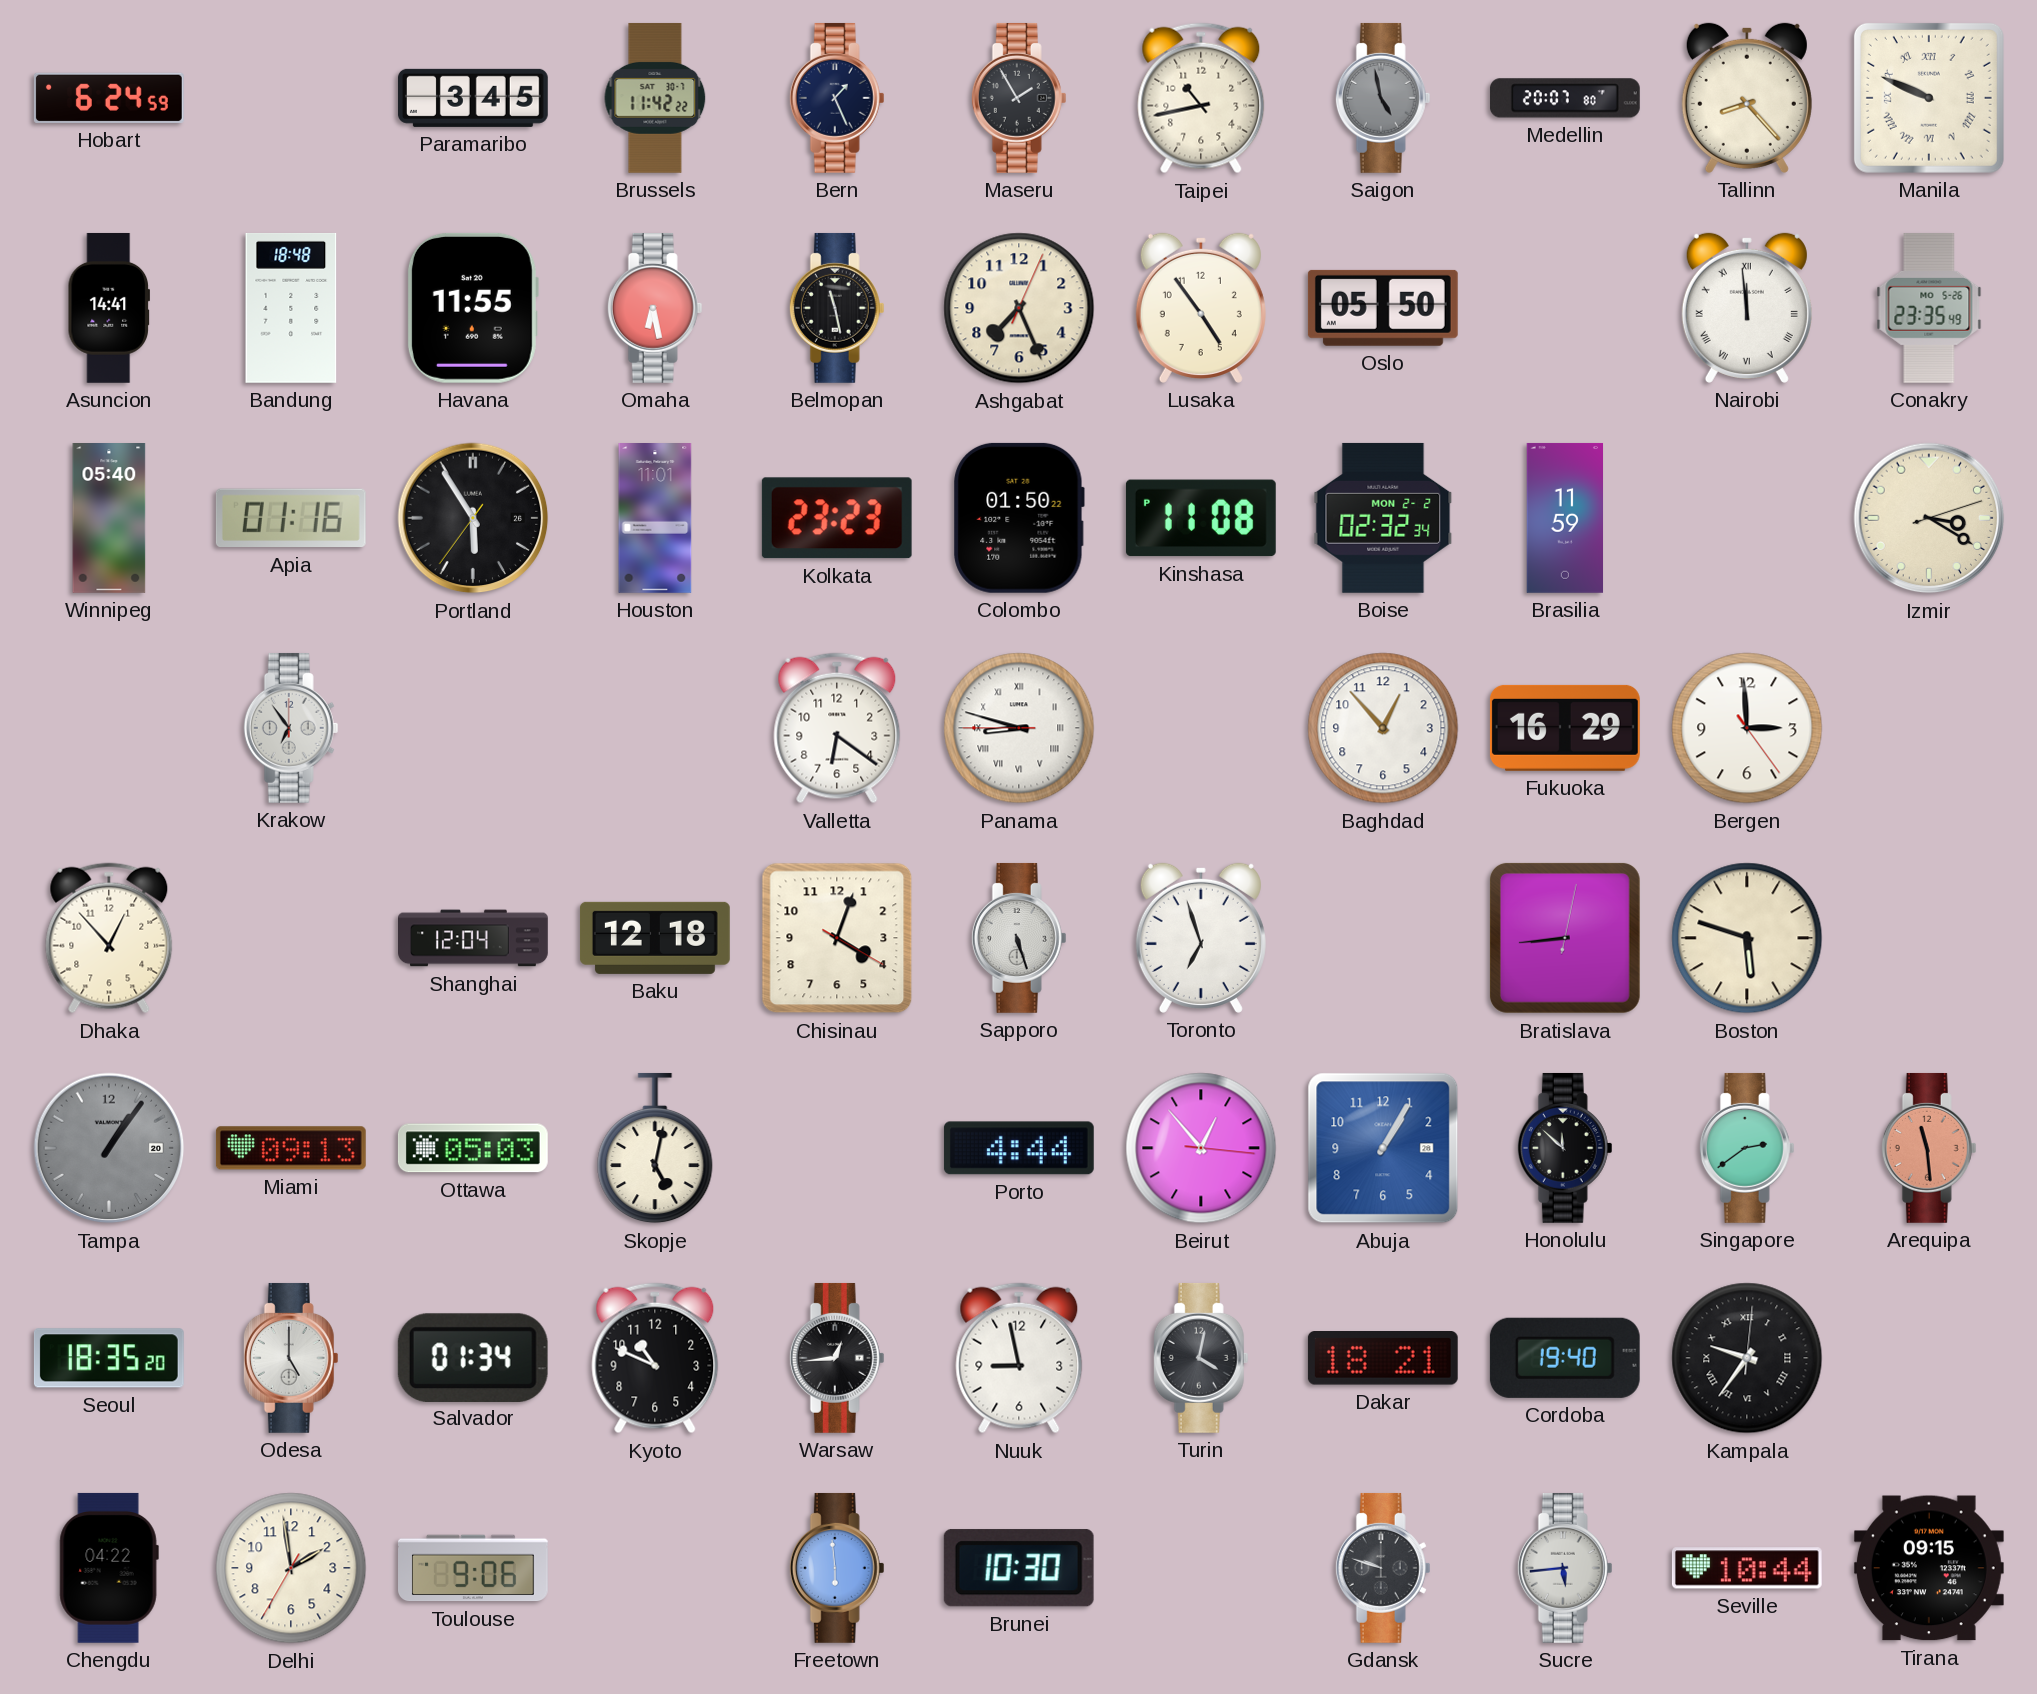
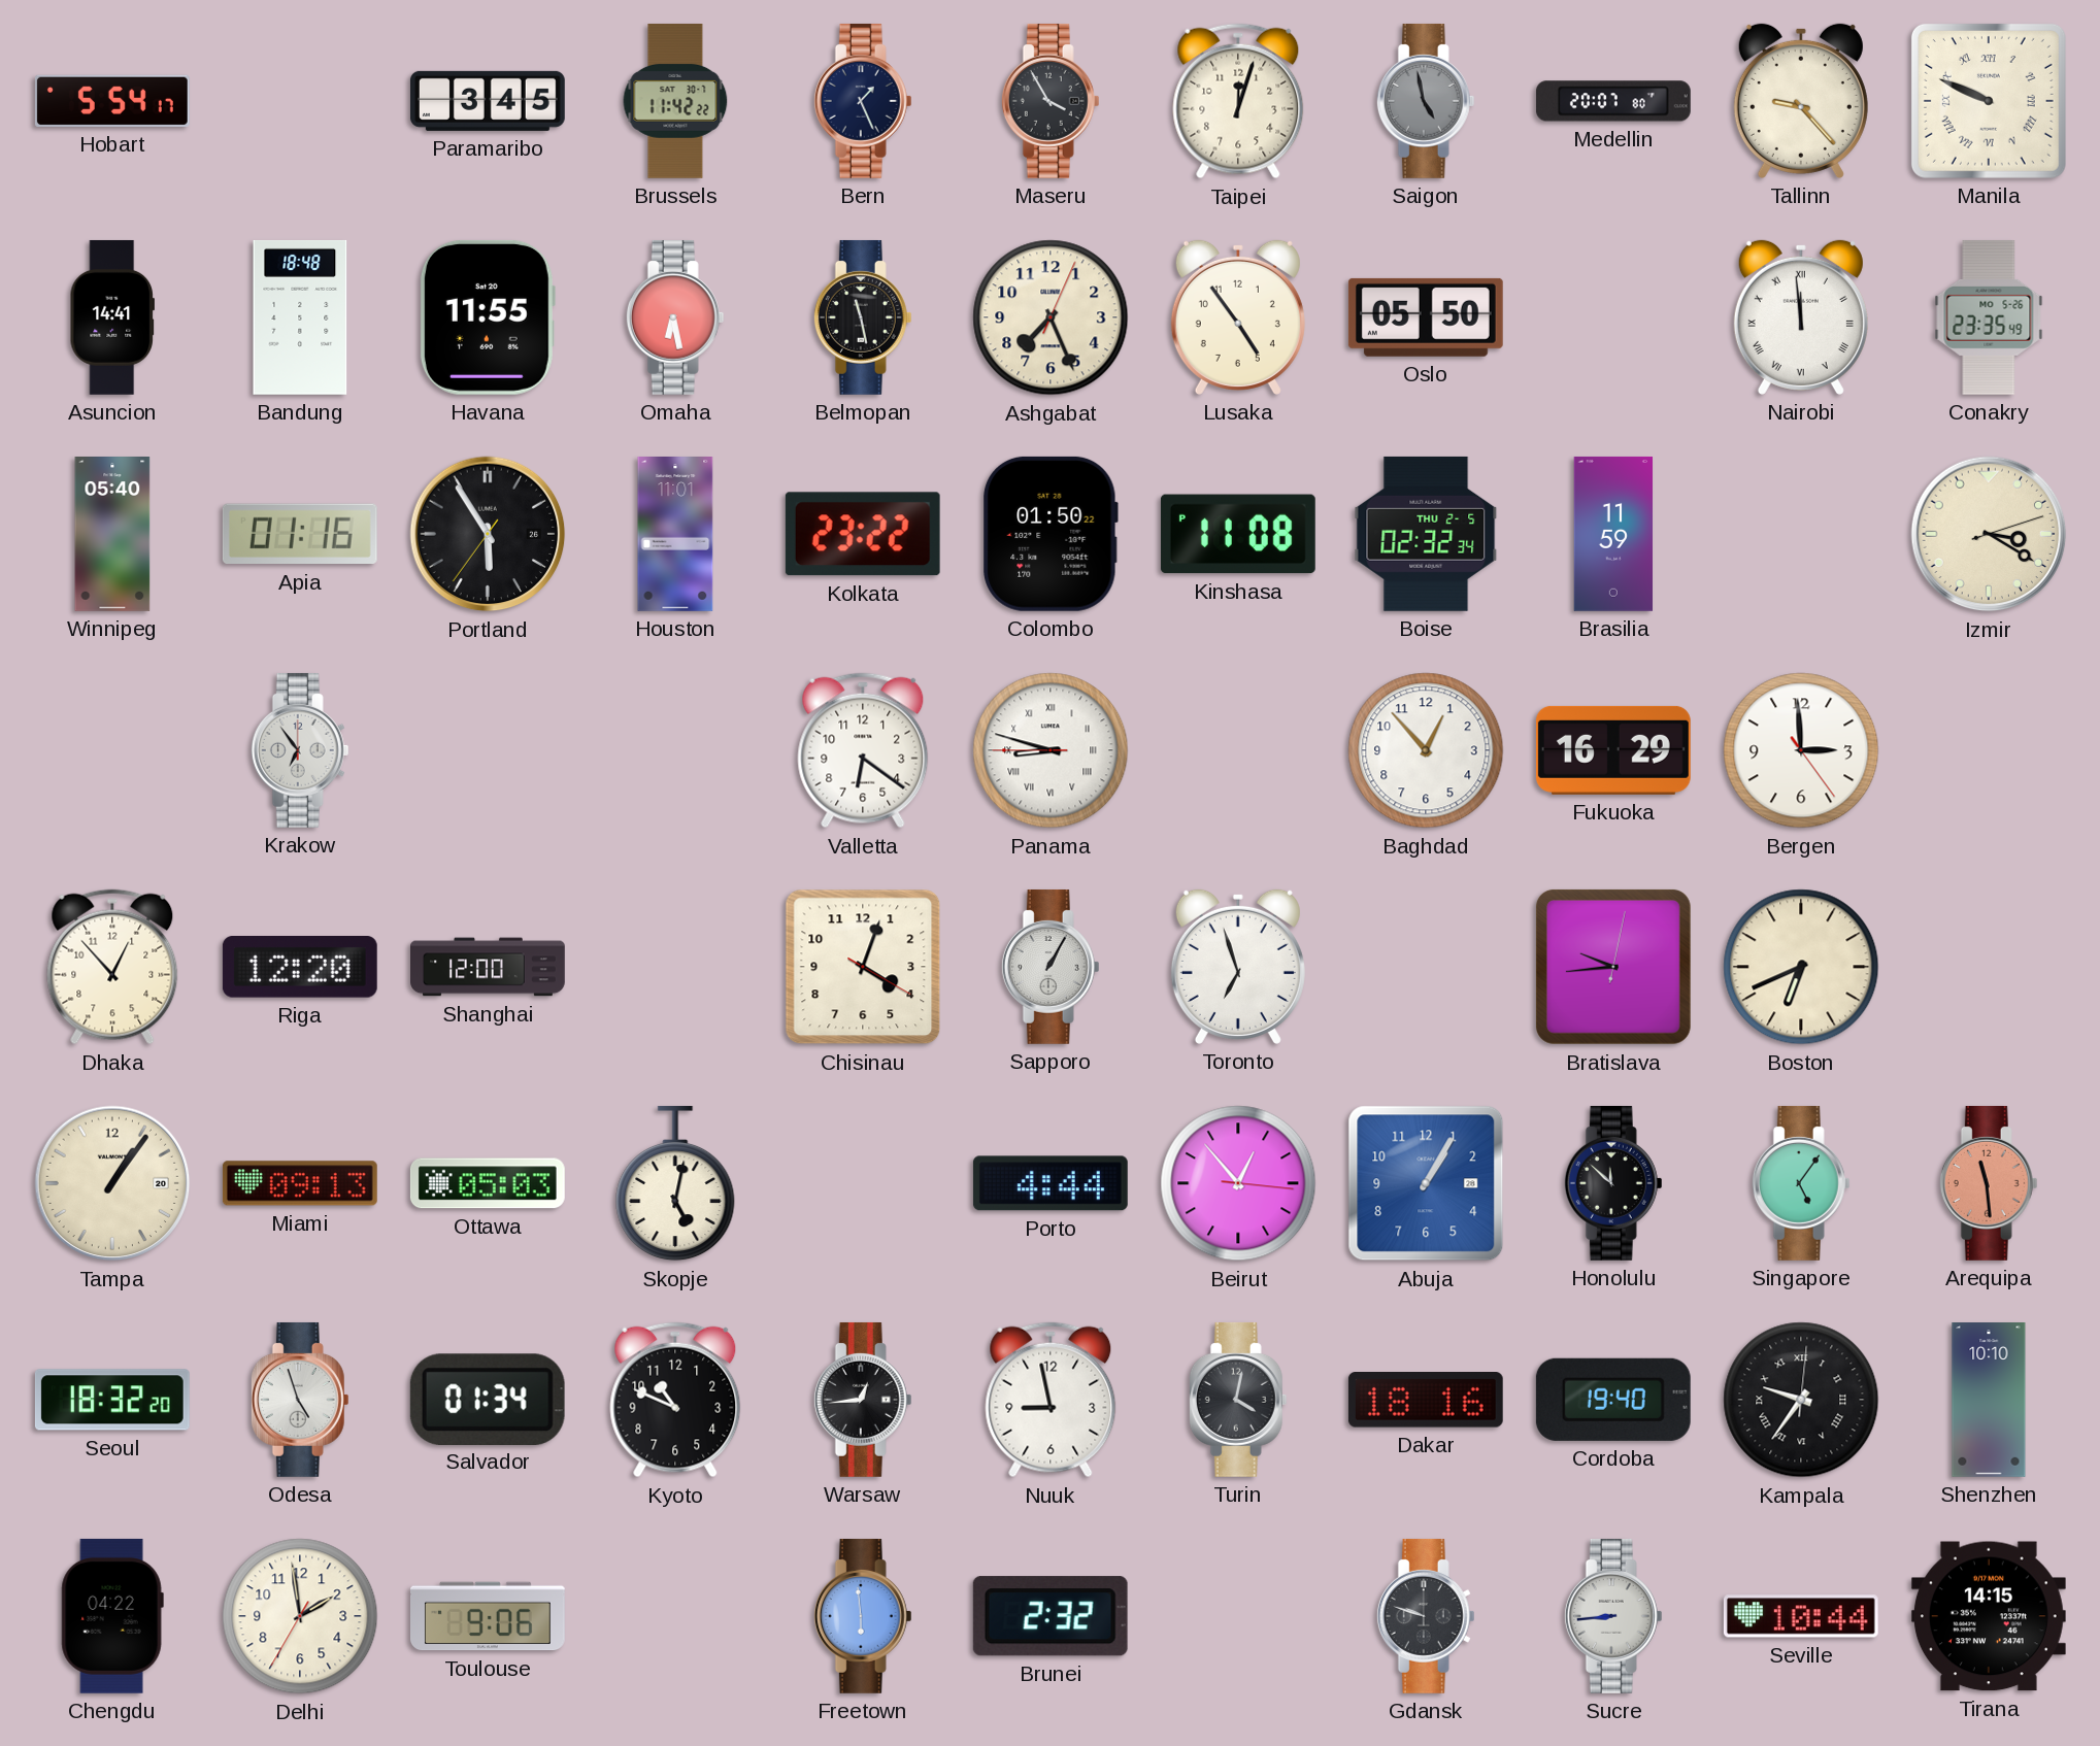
Hobart: 6:24 -> 5:54
Maseru: 1:55 -> 3:55
Taipei: 10:43 -> 12:03
Tallinn: 8:23 -> 9:23
Kolkata: 23:23 -> 23:22
Boise date: MON 2-2 -> THU 2-5
Riga: none -> 12:20
Shanghai: 12:04 -> 12:00
Baku: 12:18 -> none
Sapporo: 5:27 -> 1:05
Bratislava: 8:44 -> 9:44
Boston: 5:48 -> 6:41
Tampa dial: grey -> cream
Singapore: 2:39 -> 5:06
Seoul: 18:35 -> 18:32
Odesa: 5:00 -> 4:57
Dakar: 18:21 -> 18:16
Shenzhen: none -> 10:10
Brunei: 10:30 -> 2:32
Sucre: 5:44 -> 8:44
Tirana: 09:15 -> 14:15
